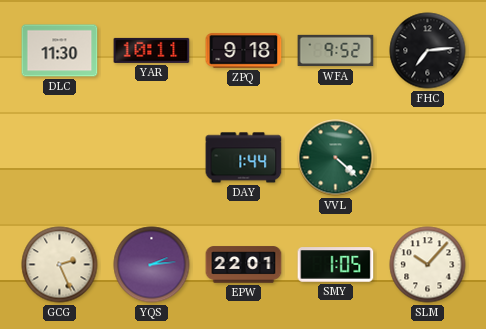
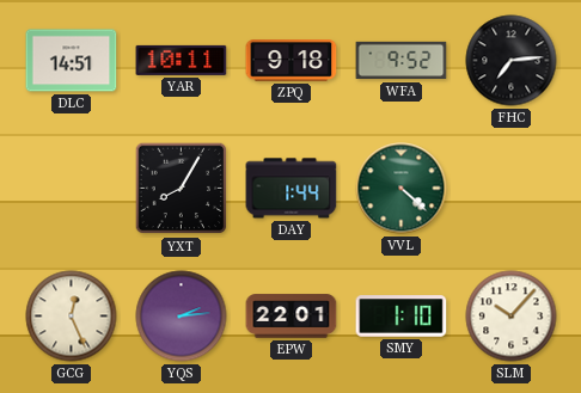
DLC: 11:30 -> 14:51
YXT: none -> 8:05
GCG: 2:26 -> 12:26
SMY: 1:05 -> 1:10
